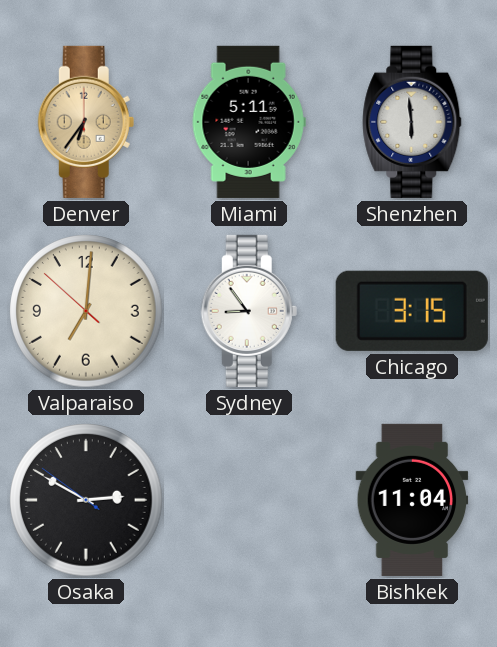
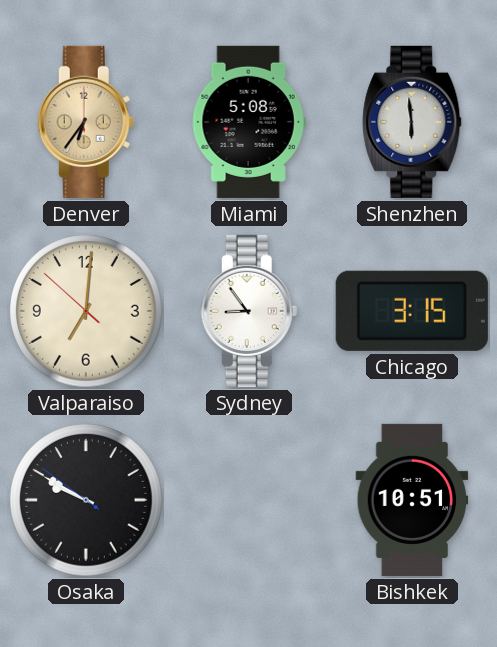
Miami: 5:11 -> 5:08
Osaka: 2:49 -> 9:49
Bishkek: 11:04 -> 10:51
